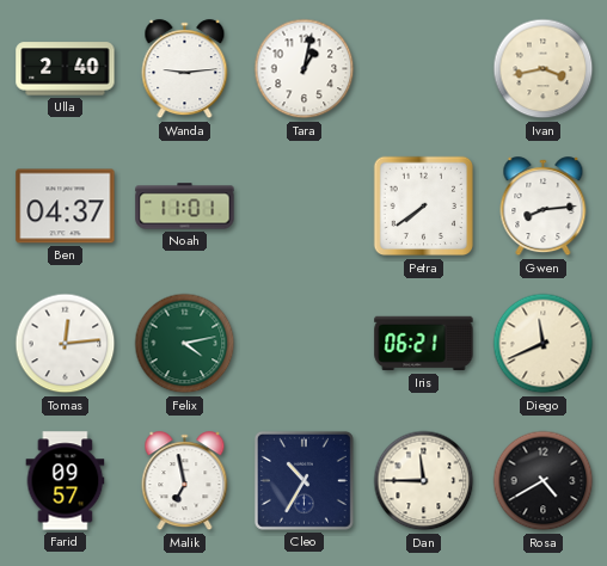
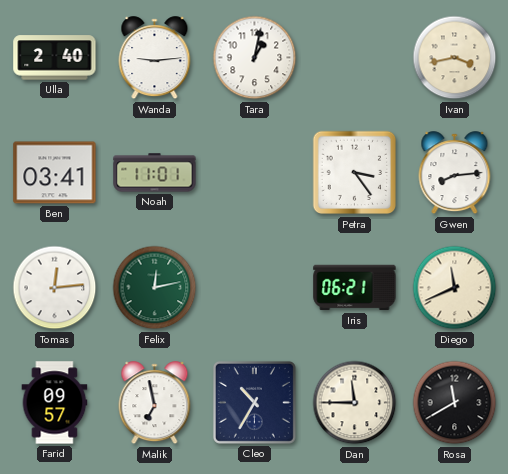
Ben: 04:37 -> 03:41
Petra: 7:39 -> 3:24
Felix: 4:13 -> 12:13
Rosa: 4:40 -> 11:40
